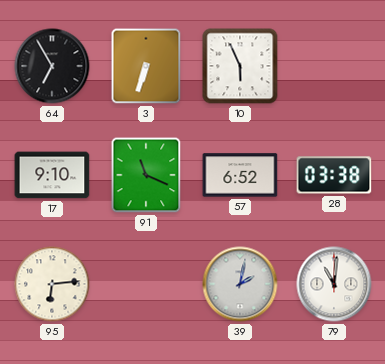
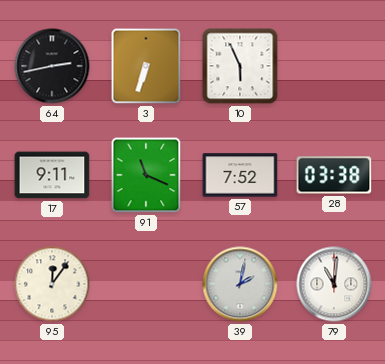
64: 6:55 -> 2:43
17: 9:10 -> 9:11
57: 6:52 -> 7:52
95: 6:14 -> 12:06
